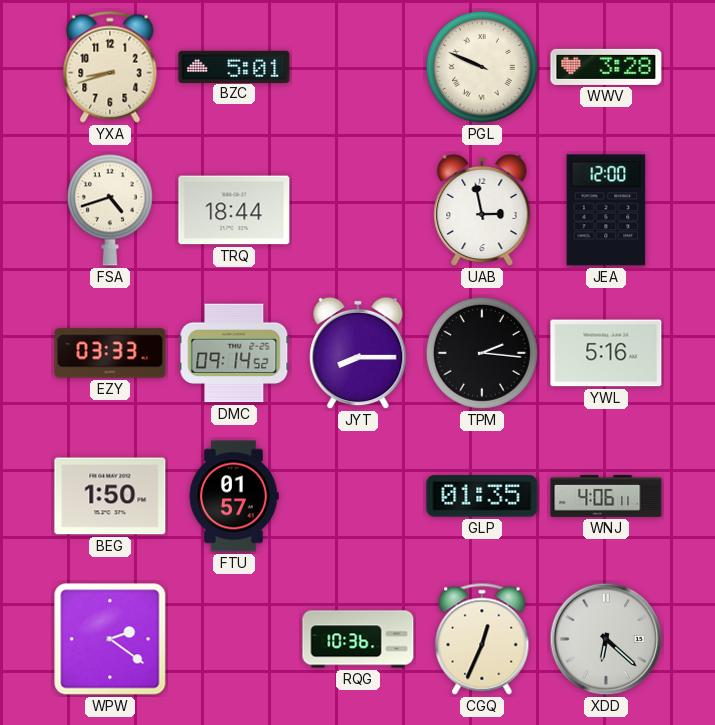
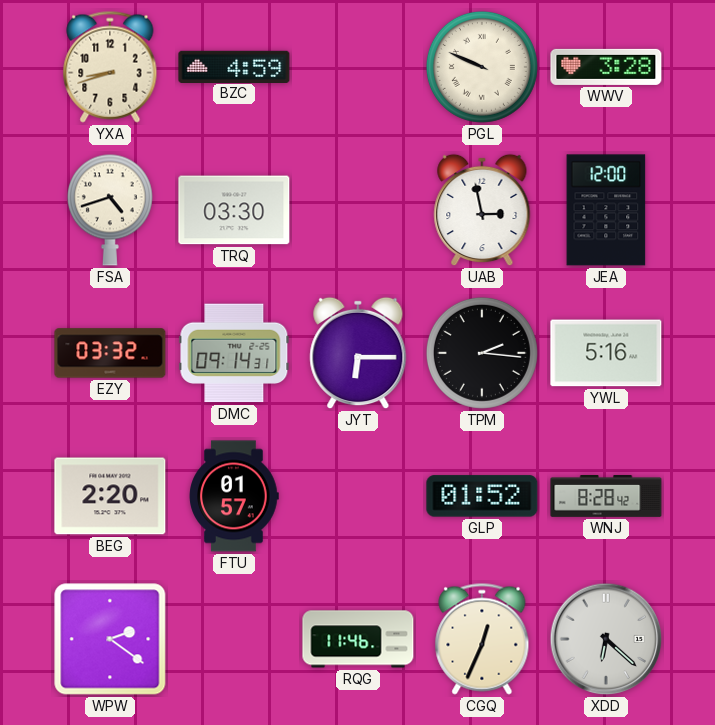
BZC: 5:01 -> 4:59
TRQ: 18:44 -> 03:30
EZY: 03:33 -> 03:32
DMC: 09:14:52 -> 09:14:31
JYT: 8:15 -> 6:15
BEG: 1:50 -> 2:20
GLP: 01:35 -> 01:52
WNJ: 4:06 -> 8:28
RQG: 10:36 -> 11:46
